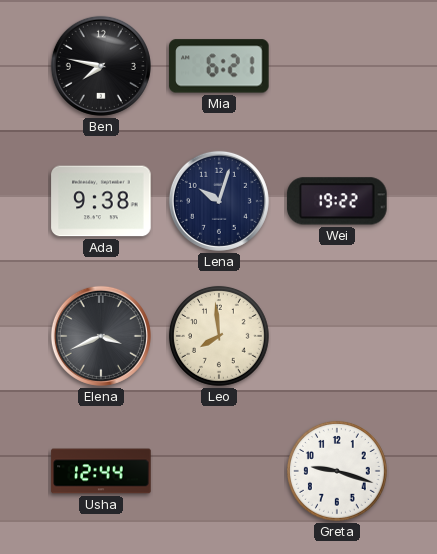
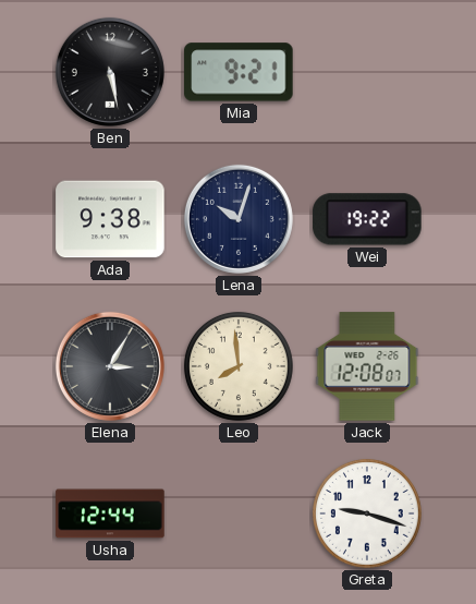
Ben: 7:47 -> 5:28
Mia: 6:21 -> 9:21
Elena: 3:41 -> 3:05
Jack: none -> 12:08
